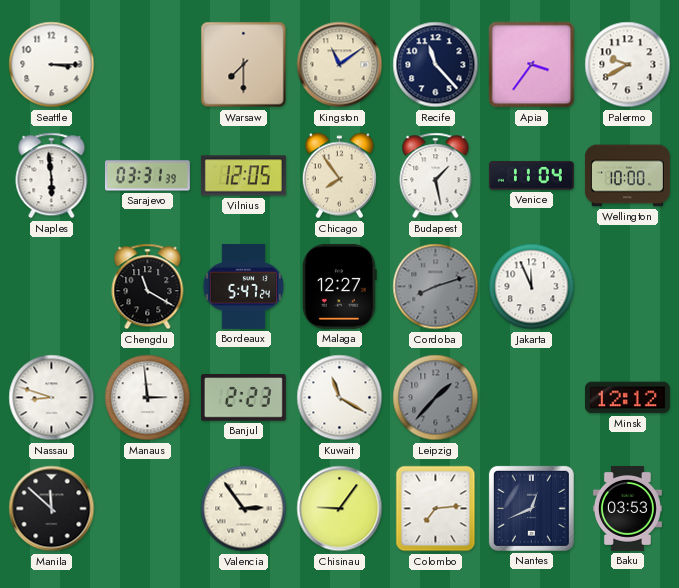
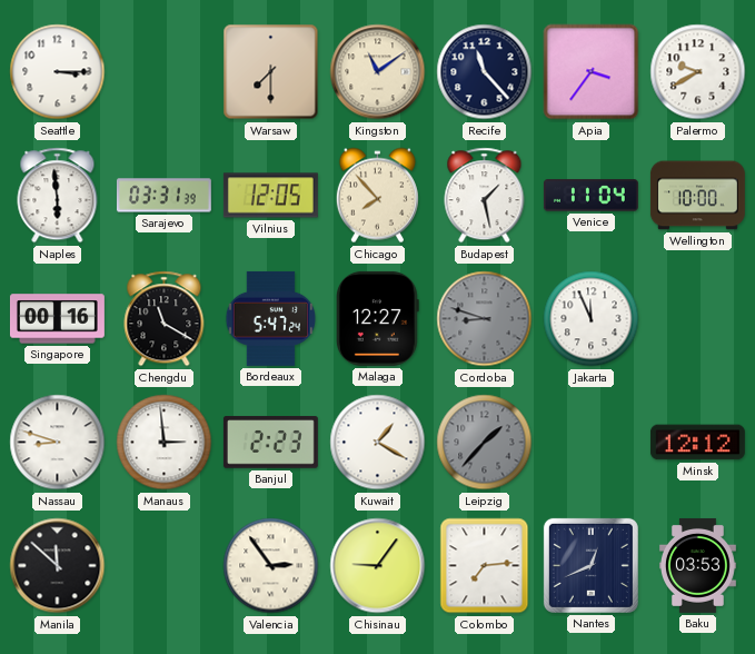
Chicago: 7:54 -> 7:53
Singapore: none -> 00:16
Cordoba: 8:12 -> 8:48
Kuwait: 11:20 -> 1:20
